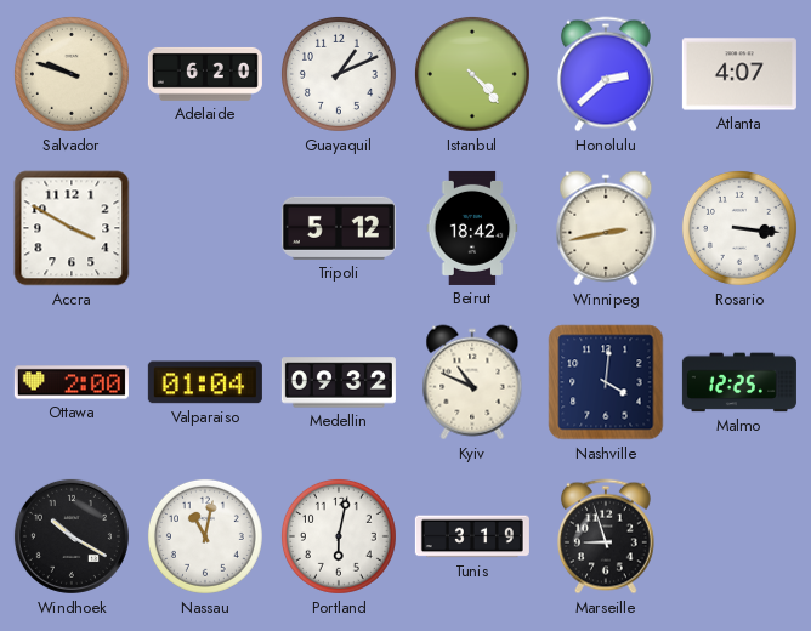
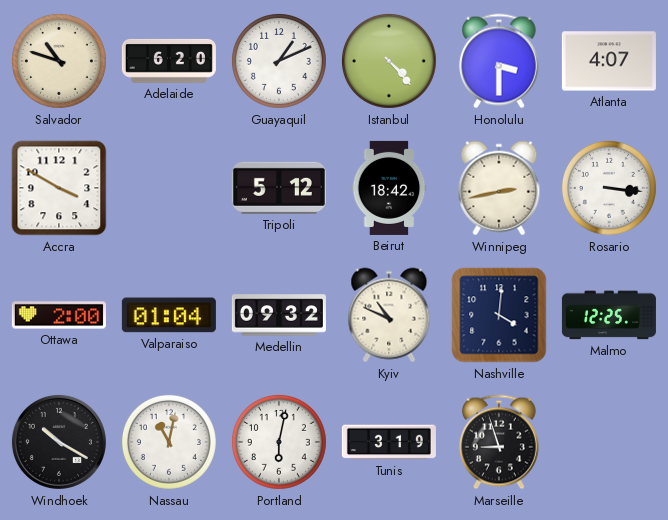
Salvador: 9:48 -> 10:48
Honolulu: 2:38 -> 3:30
